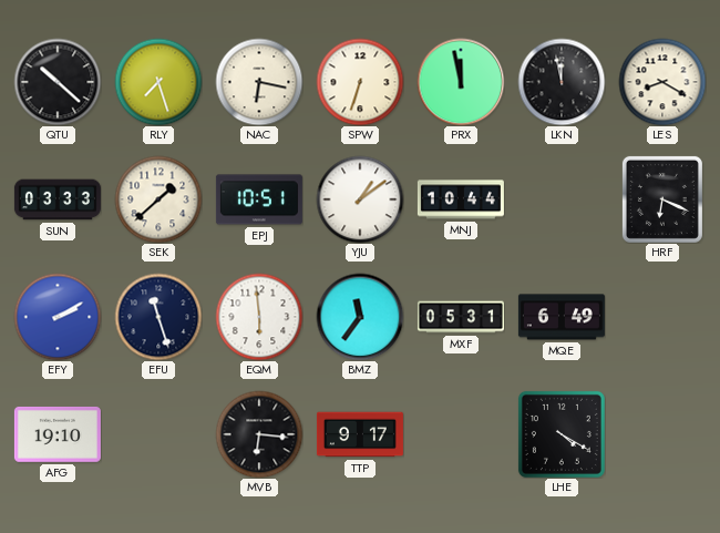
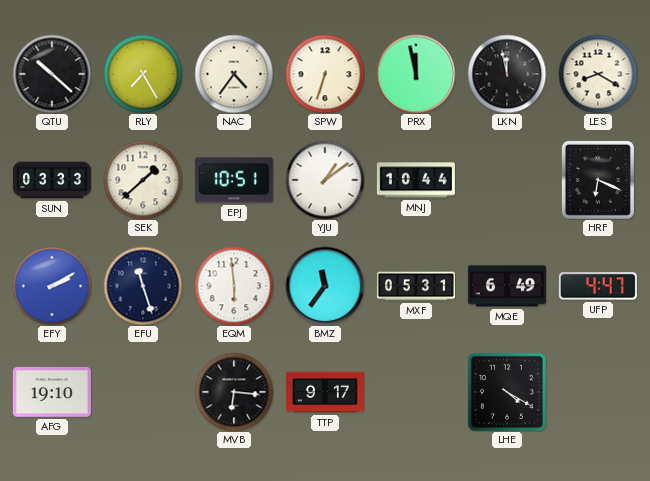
RLY: 7:27 -> 7:25
NAC: 6:17 -> 4:36
UFP: none -> 4:47
